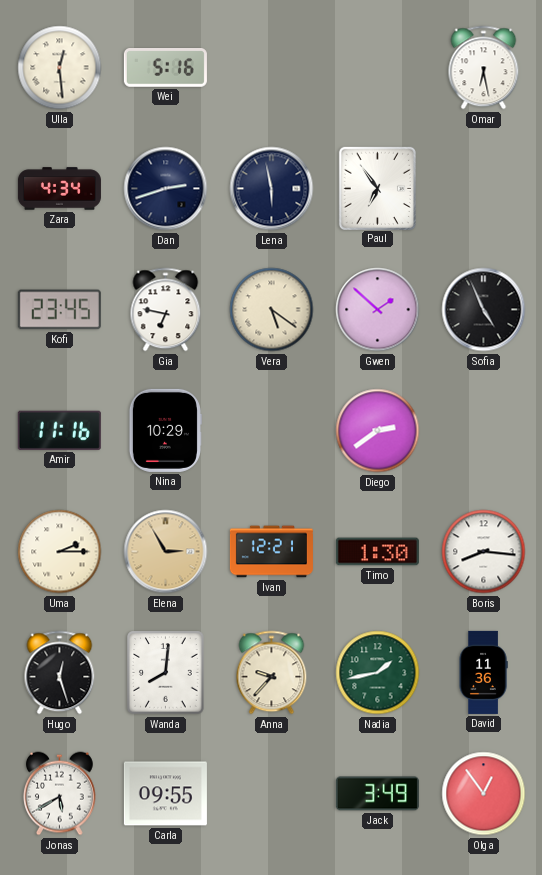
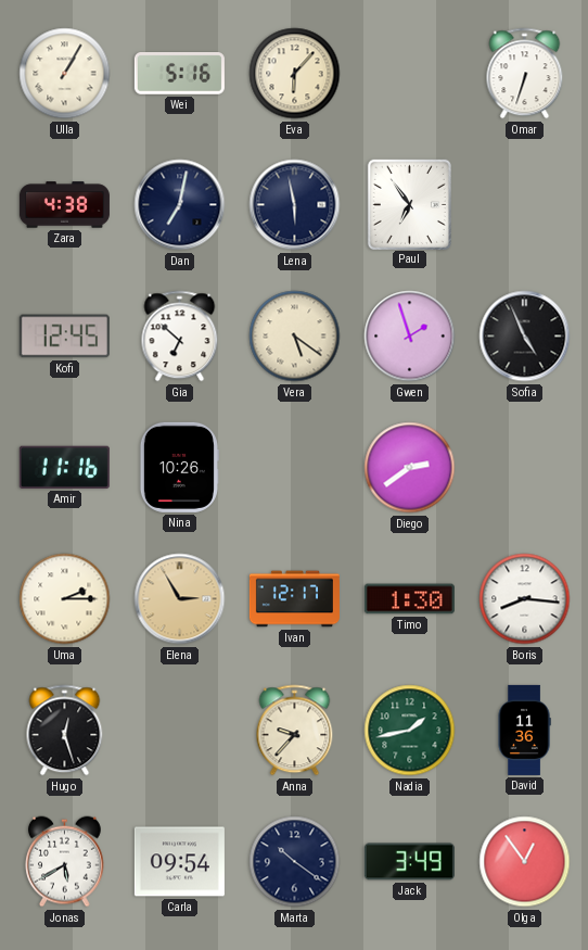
Ulla: 12:29 -> 1:05
Eva: none -> 6:07
Omar: 6:28 -> 6:33
Zara: 4:34 -> 4:38
Dan: 2:42 -> 7:02
Kofi: 23:45 -> 12:45
Gia: 6:47 -> 6:52
Gwen: 1:52 -> 1:57
Nina: 10:29 -> 10:26
Ivan: 12:21 -> 12:17
Wanda: 8:01 -> none
Carla: 09:55 -> 09:54
Marta: none -> 10:21
